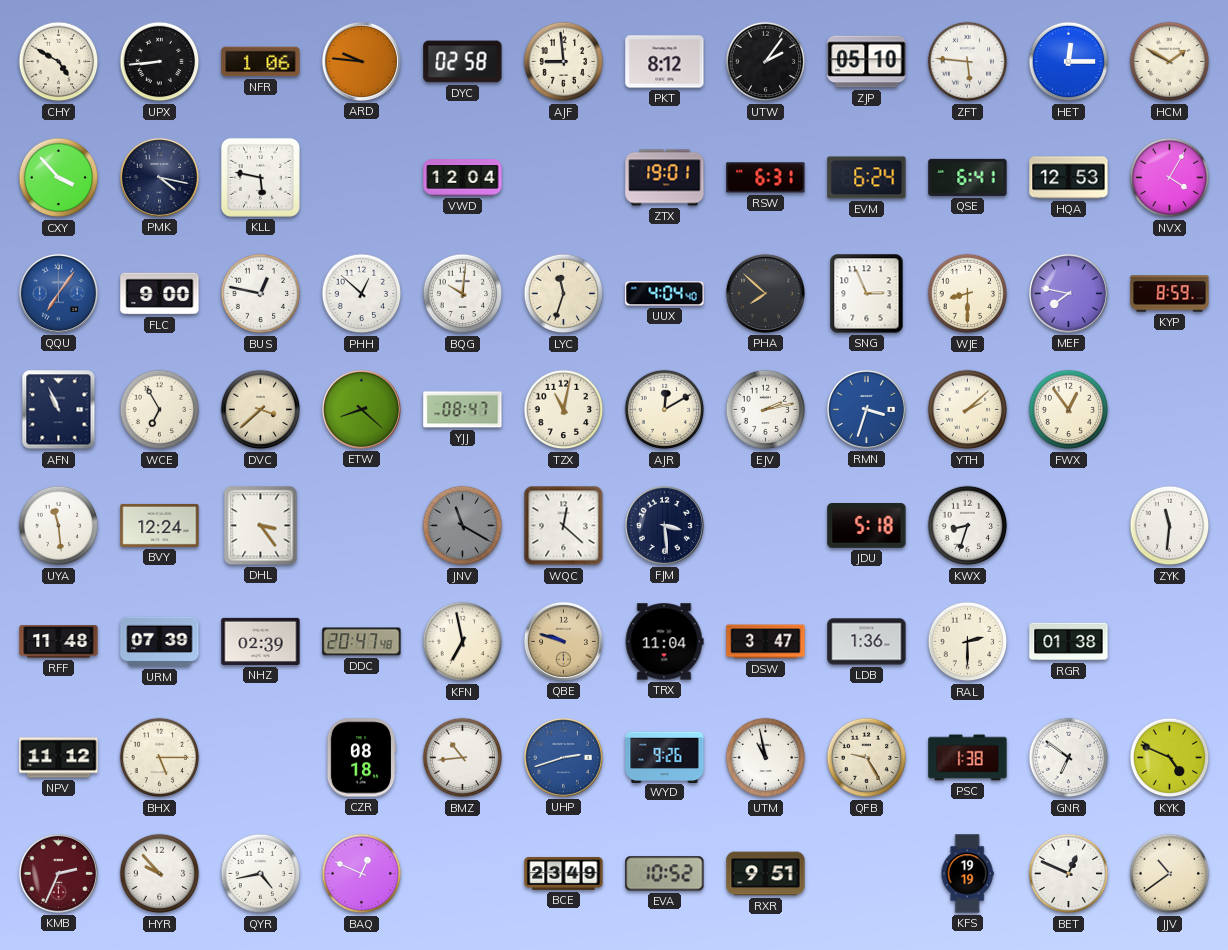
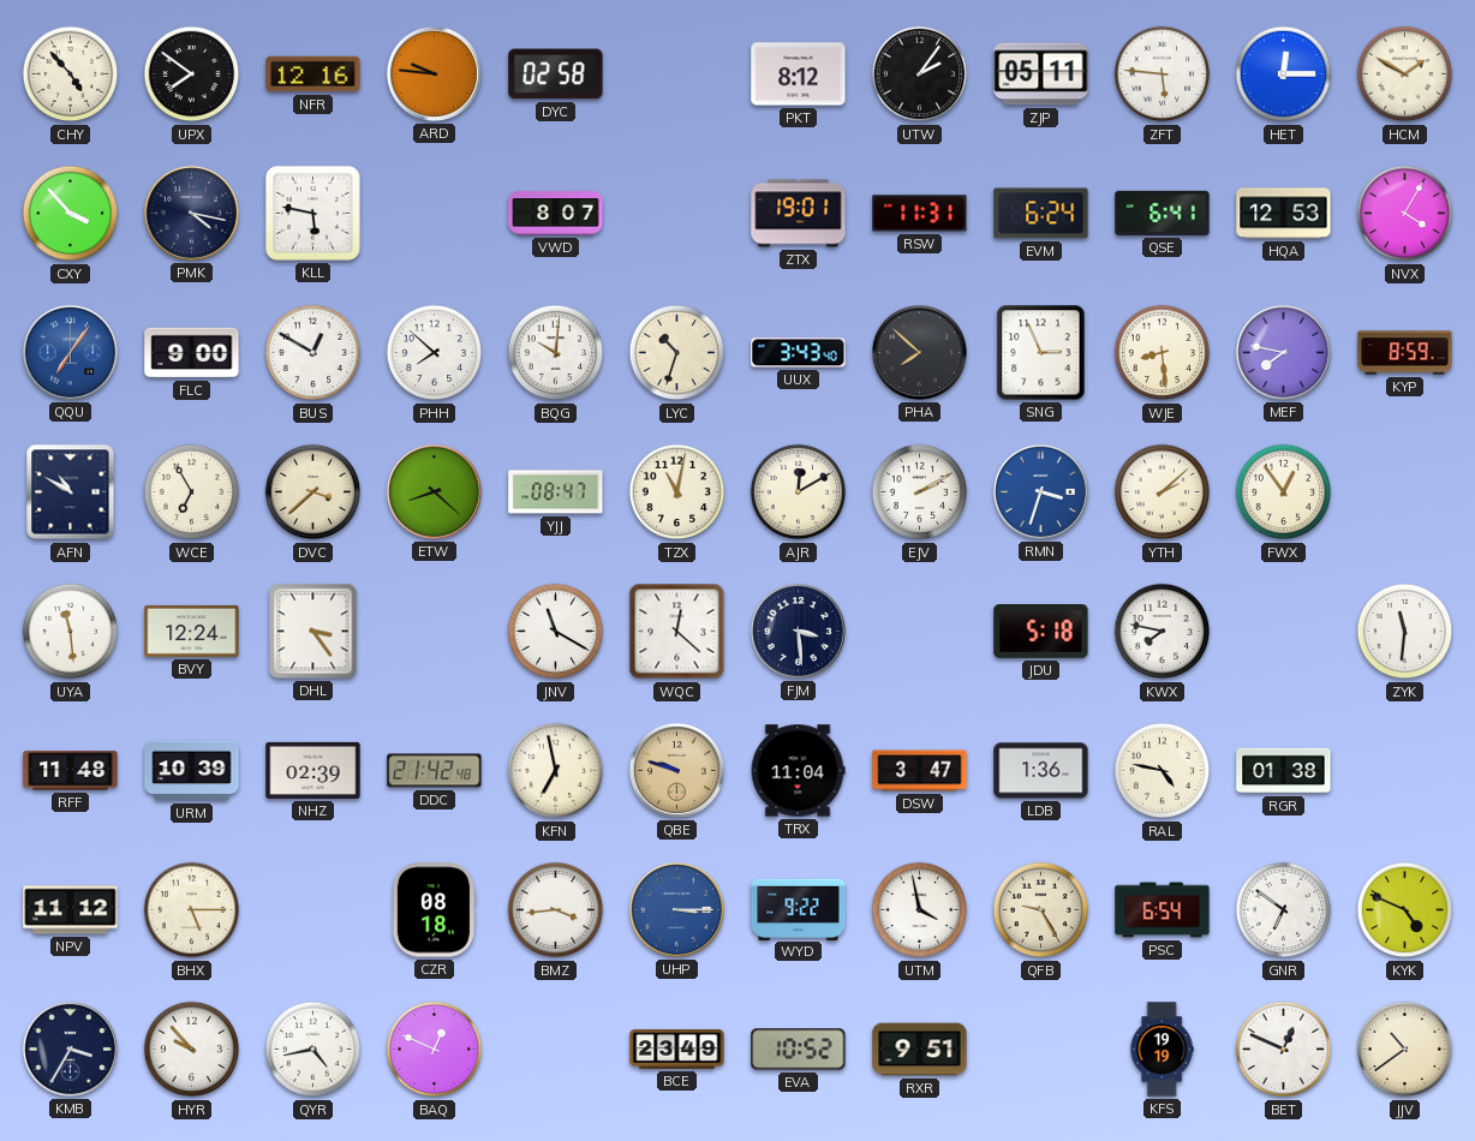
CHY: 4:50 -> 4:53
UPX: 8:44 -> 7:51
NFR: 1:06 -> 12:16
AJF: 8:59 -> none
ZJP: 05:10 -> 05:11
VWD: 12:04 -> 8:07
RSW: 6:31 -> 11:31
BUS: 12:47 -> 12:50
PHH: 12:52 -> 7:52
LYC: 11:33 -> 10:33
UUX: 4:04 -> 3:43
WJE: 8:30 -> 8:29
AFN: 10:56 -> 10:50
EJV: 2:13 -> 2:10
JNV dial: grey -> white
KWX: 8:33 -> 7:47
URM: 07:39 -> 10:39
DDC: 20:47 -> 21:42
RAL: 2:30 -> 4:47
BMZ: 10:44 -> 3:44
UHP: 2:42 -> 3:15
WYD: 9:26 -> 9:22
UTM: 10:58 -> 3:58
PSC: 1:38 -> 6:54
KMB: 2:34 -> 3:35
KMB dial: burgundy -> navy
